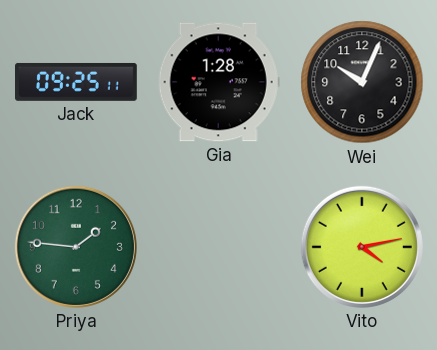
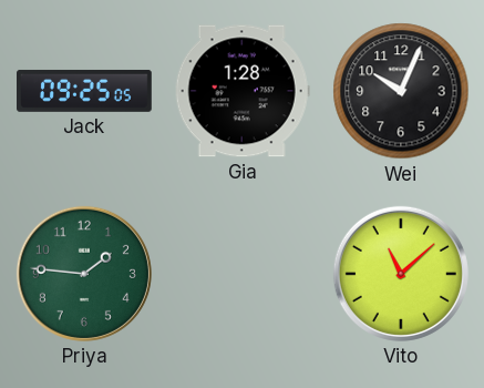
Jack: 09:25:11 -> 09:25:05
Vito: 4:13 -> 11:08
